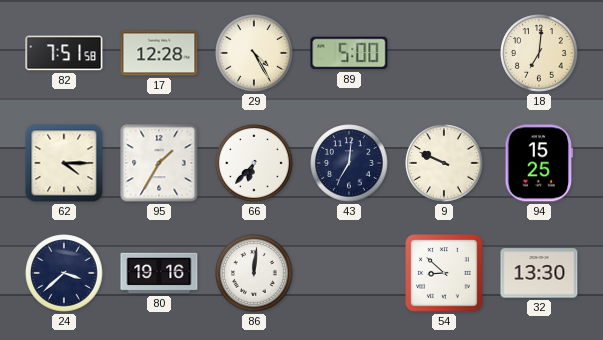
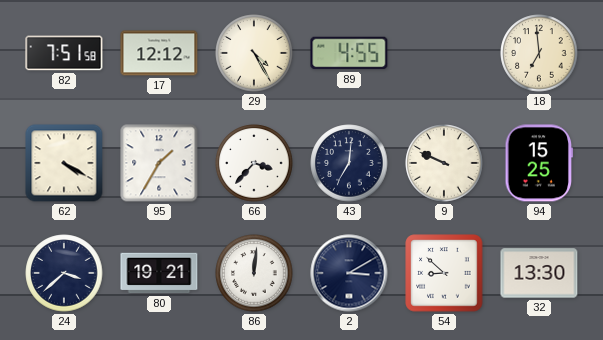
17: 12:28 -> 12:12
89: 5:00 -> 4:55
18: 7:01 -> 6:59
62: 4:15 -> 4:20
66: 6:37 -> 3:37
80: 19:16 -> 19:21
2: none -> 3:10
